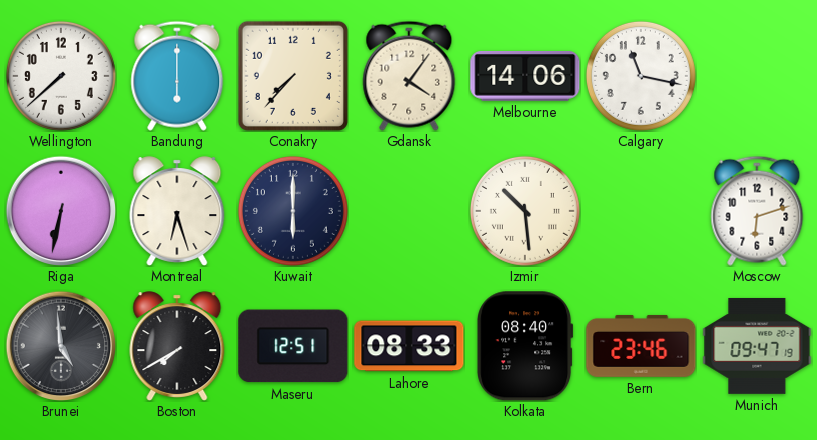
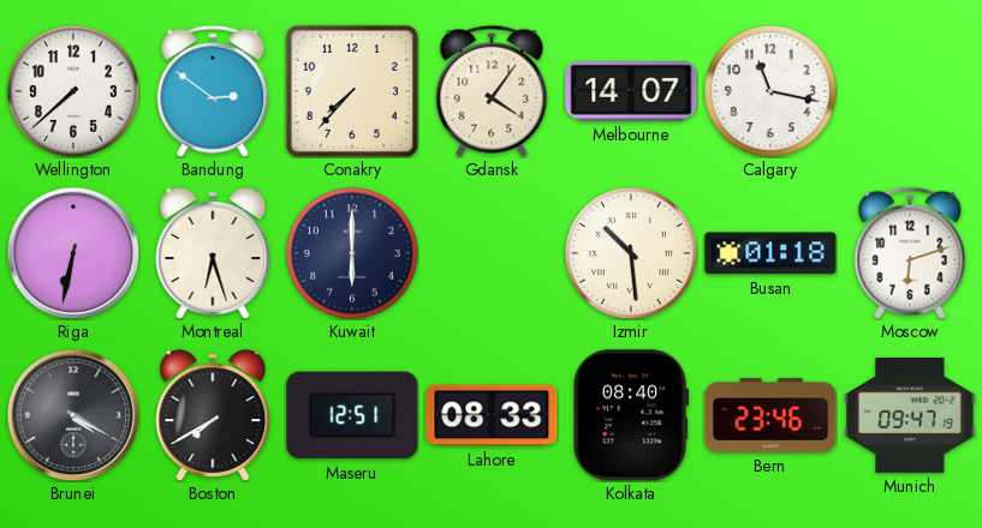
Bandung: 6:00 -> 2:51
Melbourne: 14:06 -> 14:07
Busan: none -> 01:18
Brunei: 4:59 -> 4:20
